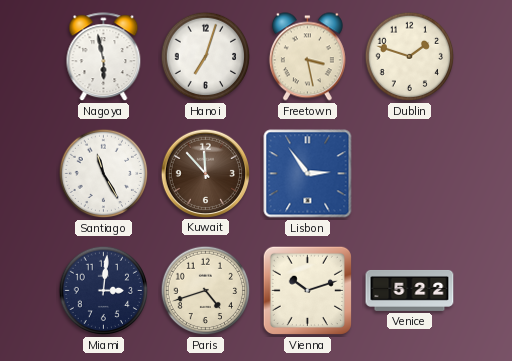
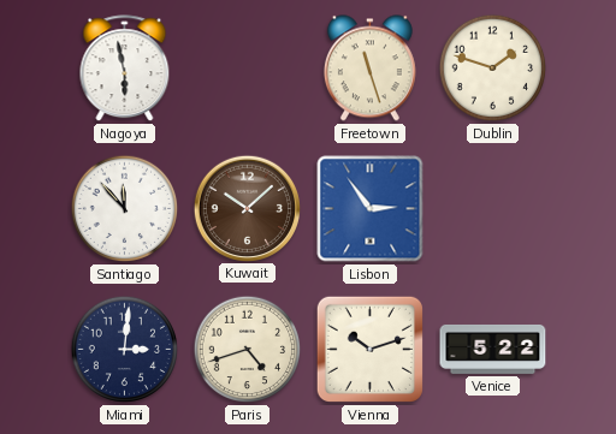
Hanoi: 7:03 -> none
Freetown: 3:28 -> 11:27
Santiago: 11:25 -> 11:53
Kuwait: 11:53 -> 10:08
